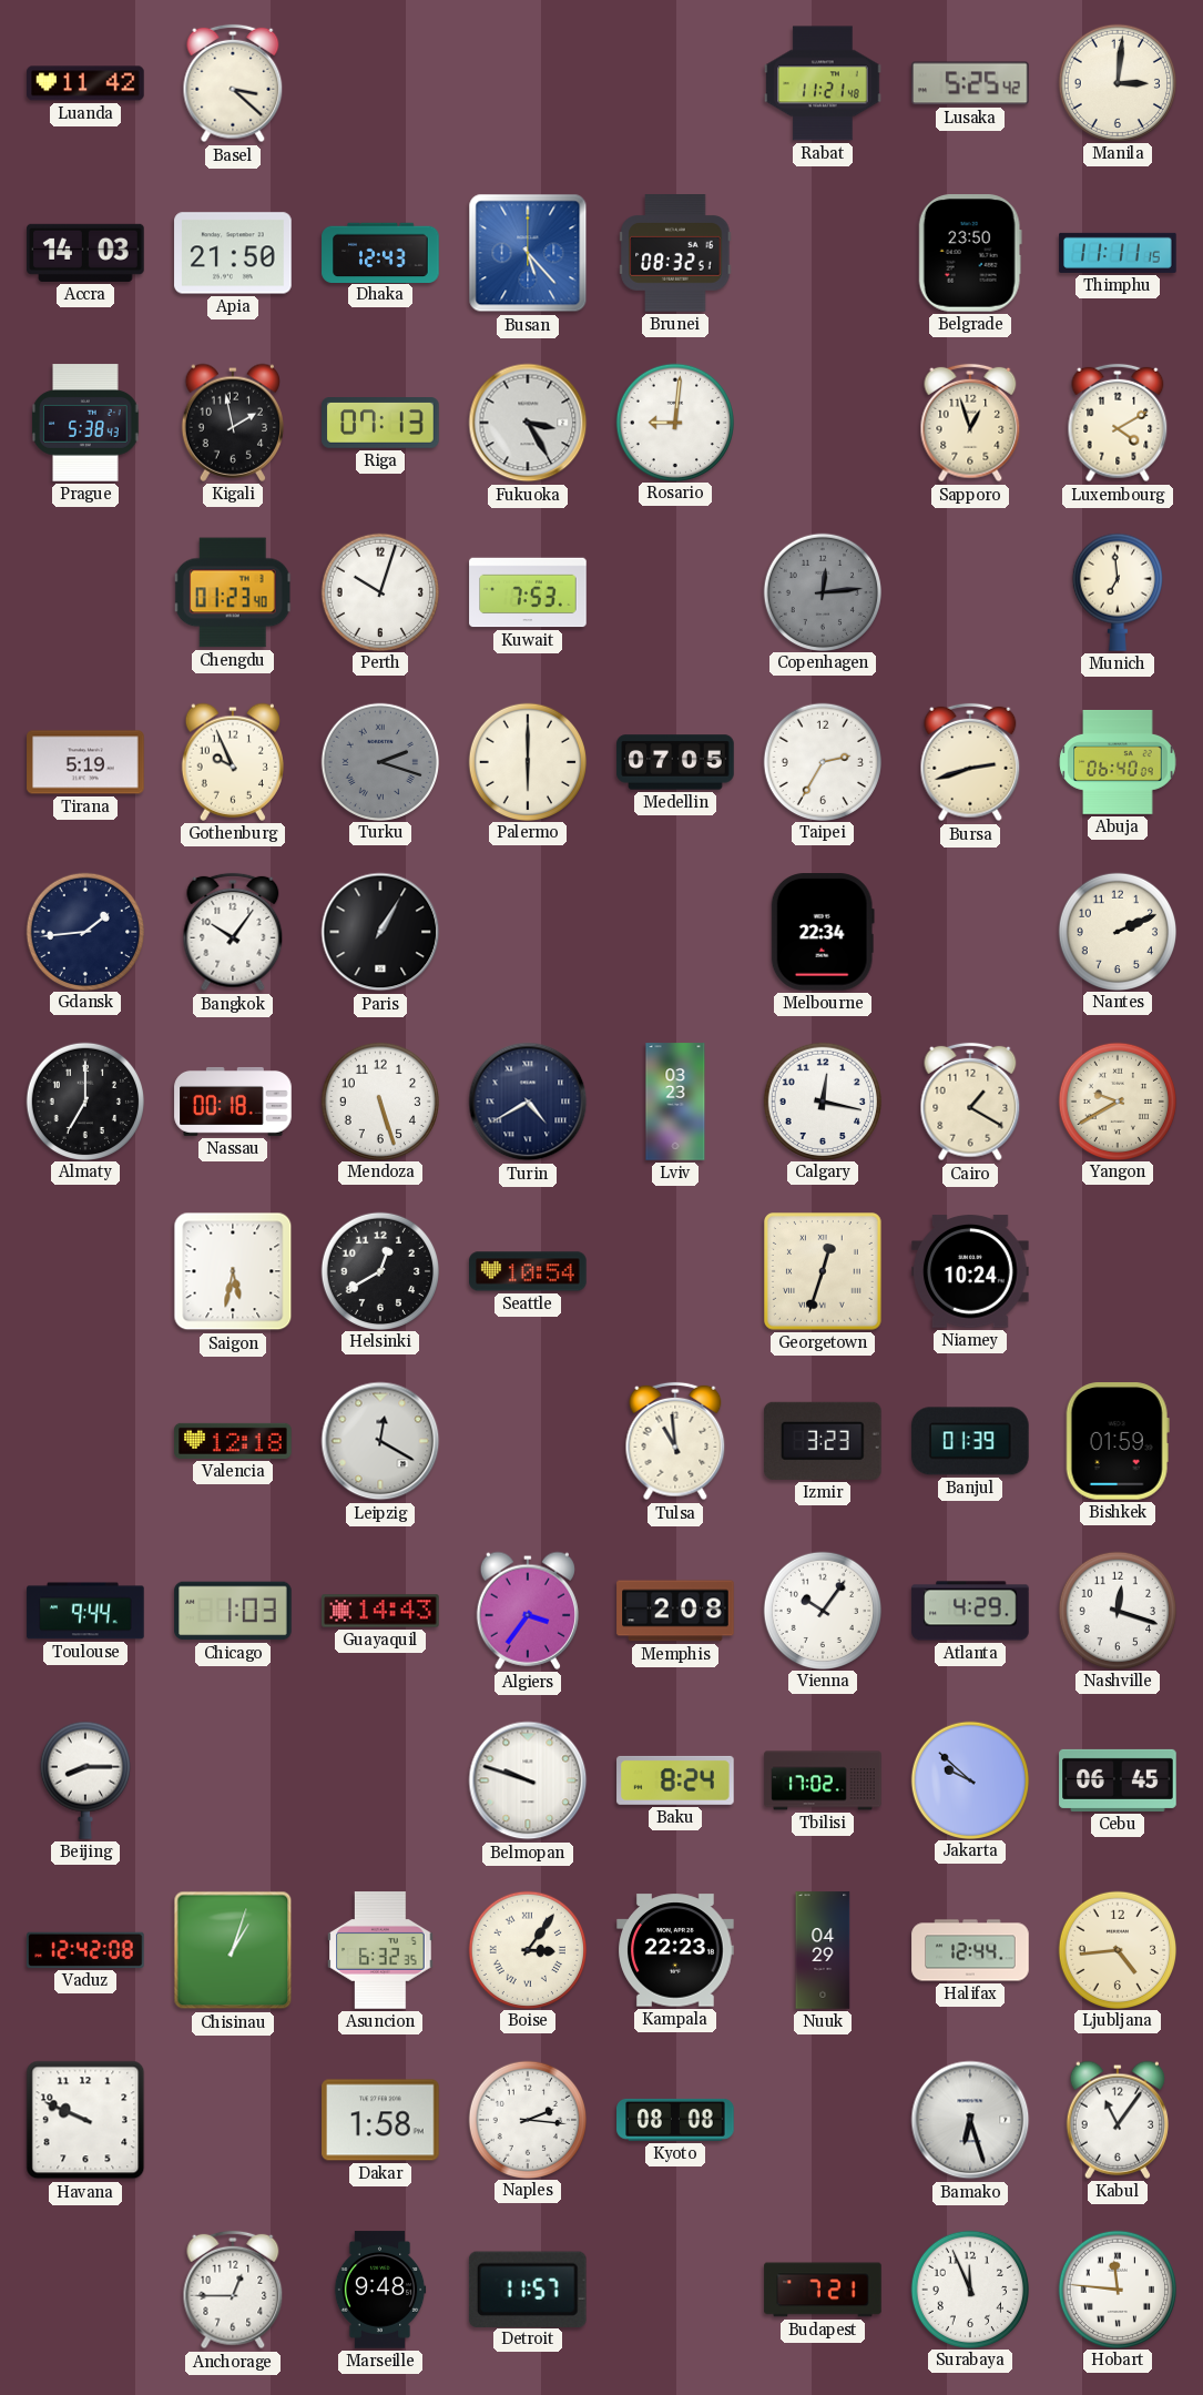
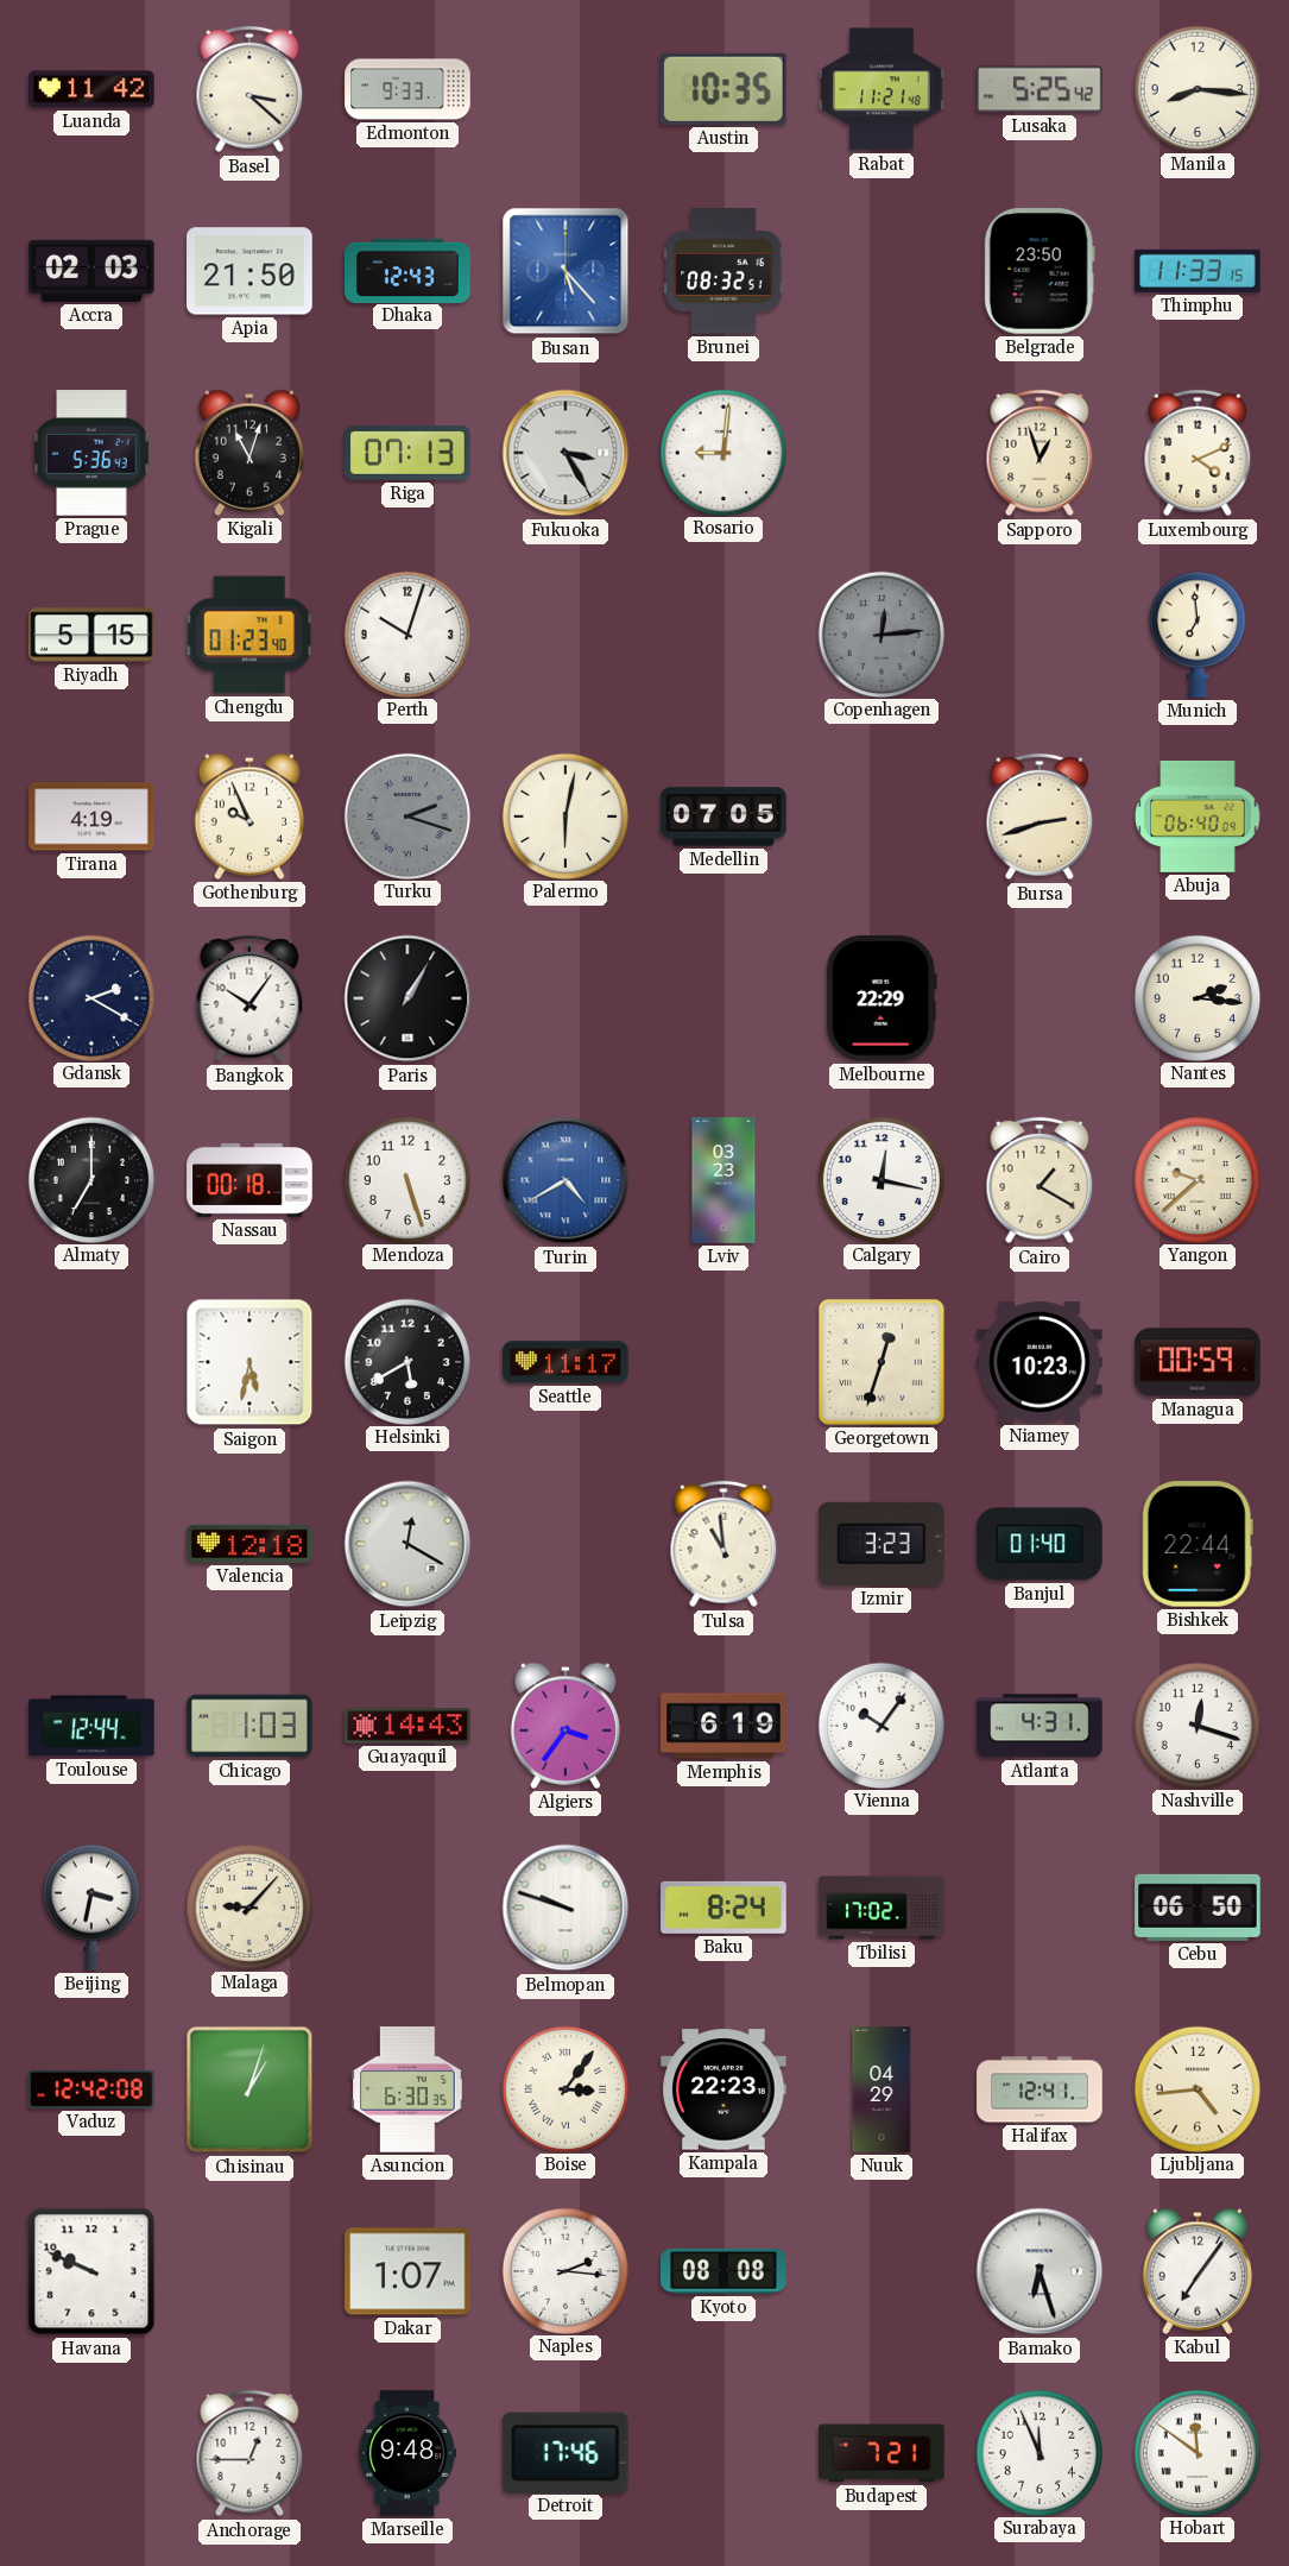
Edmonton: none -> 9:33
Austin: none -> 10:35
Manila: 3:01 -> 8:16
Accra: 14:03 -> 02:03
Thimphu: 11:11 -> 11:33
Prague: 5:38 -> 5:36
Kigali: 1:58 -> 11:03
Luxembourg: 4:10 -> 4:11
Riyadh: none -> 5:15
Kuwait: 7:53 -> none
Tirana: 5:19 -> 4:19
Palermo: 6:00 -> 6:02
Taipei: 2:35 -> none
Gdansk: 1:44 -> 2:20
Melbourne: 22:34 -> 22:29
Nantes: 2:11 -> 2:16
Turin dial: navy -> blue
Yangon: 9:40 -> 9:38
Helsinki: 12:40 -> 5:40
Seattle: 10:54 -> 11:17
Niamey: 10:24 -> 10:23
Managua: none -> 00:59
Banjul: 01:39 -> 01:40
Bishkek: 01:59 -> 22:44
Toulouse: 9:44 -> 12:44
Memphis: 2:08 -> 6:19
Atlanta: 4:29 -> 4:31
Beijing: 8:15 -> 3:32
Malaga: none -> 9:07
Jakarta: 9:52 -> none
Cebu: 06:45 -> 06:50
Asuncion: 6:32 -> 6:30
Halifax: 12:44 -> 12:41
Dakar: 1:58 -> 1:07
Kabul: 11:06 -> 7:06
Detroit: 11:57 -> 17:46
Hobart: 11:46 -> 11:51
